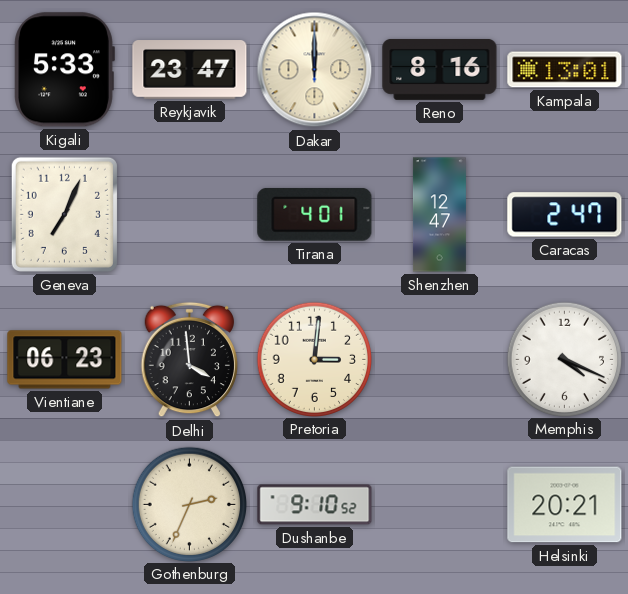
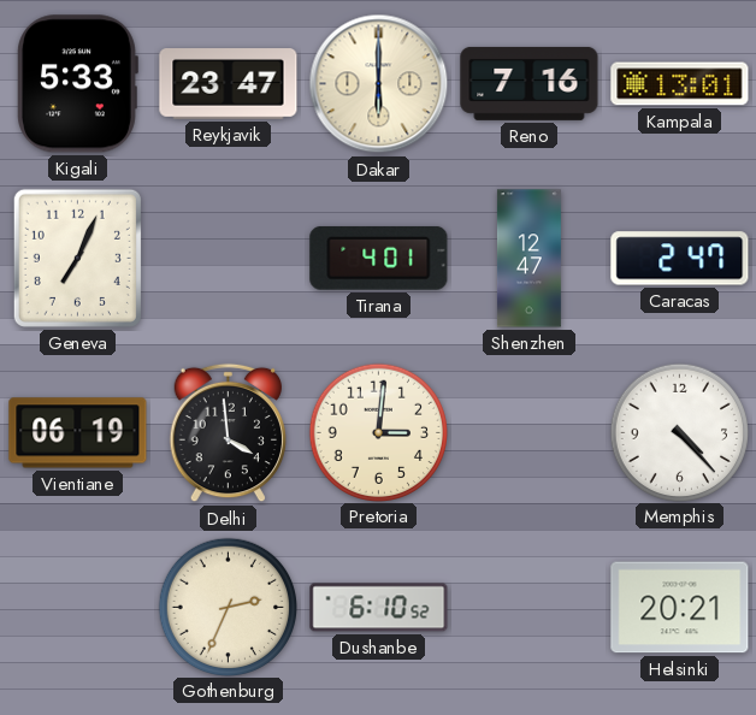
Dakar: 12:00 -> 6:00
Reno: 8:16 -> 7:16
Vientiane: 06:23 -> 06:19
Memphis: 4:19 -> 4:23
Dushanbe: 9:10 -> 6:10
